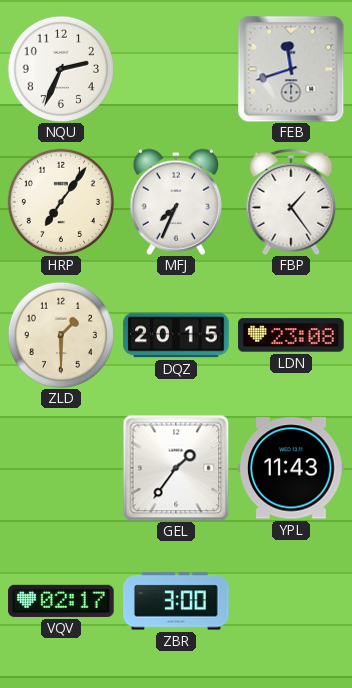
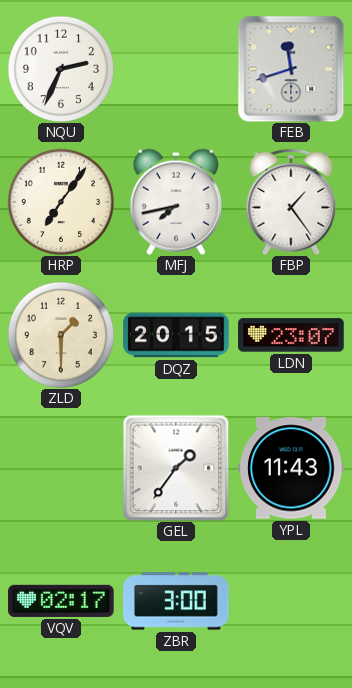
MFJ: 7:34 -> 7:43
LDN: 23:08 -> 23:07
